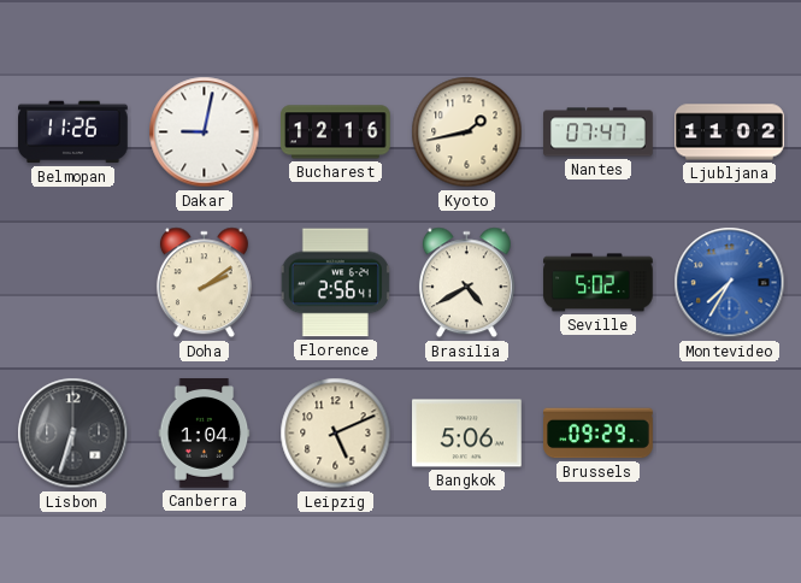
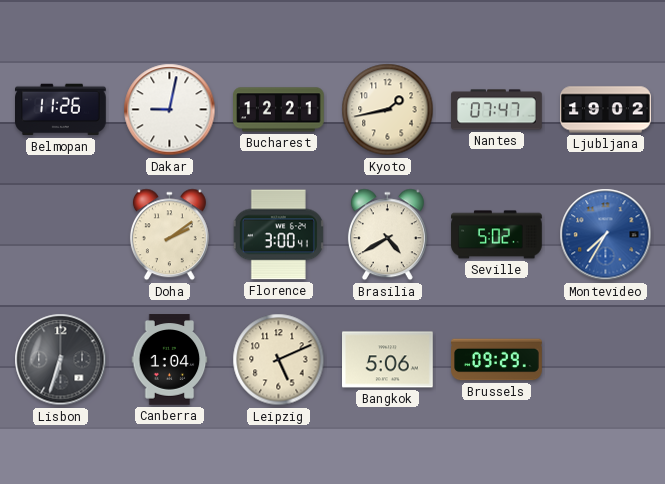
Bucharest: 12:16 -> 12:21
Ljubljana: 11:02 -> 19:02
Florence: 2:56 -> 3:00
